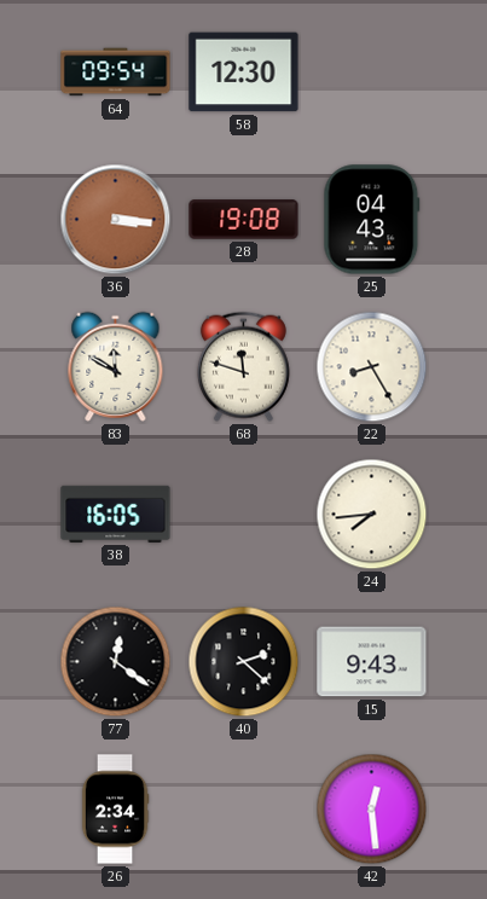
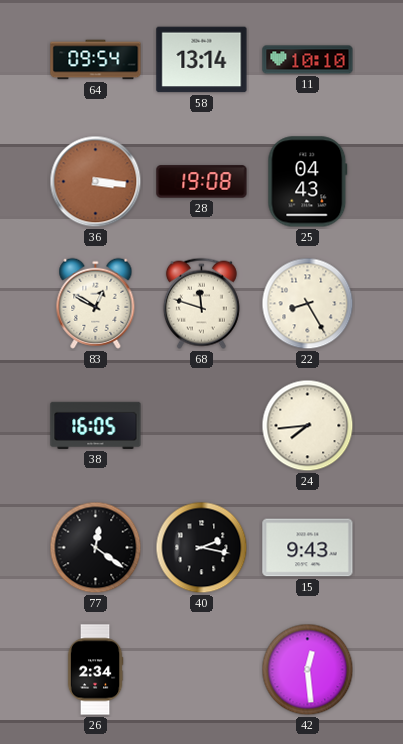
58: 12:30 -> 13:14
11: none -> 10:10
83: 11:50 -> 12:50
40: 2:22 -> 2:17
